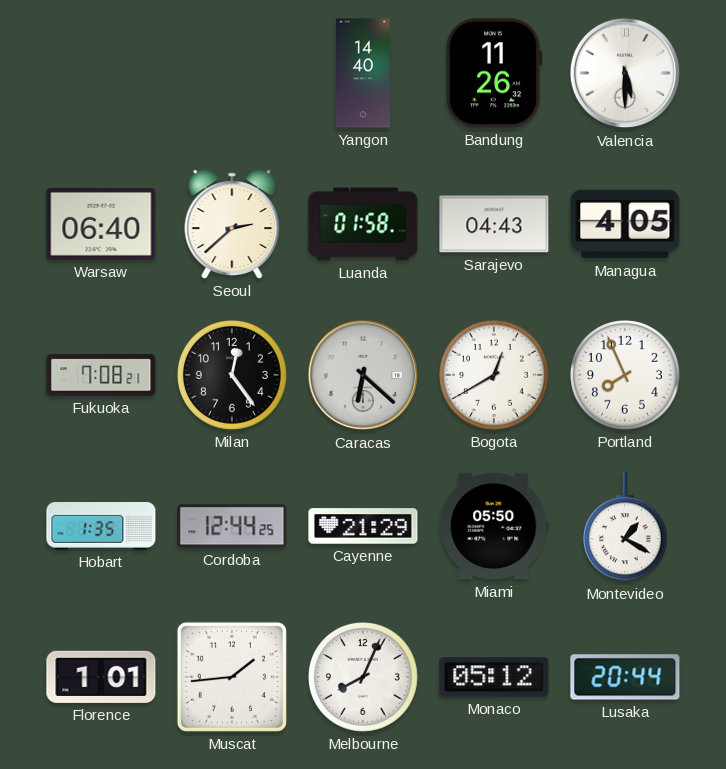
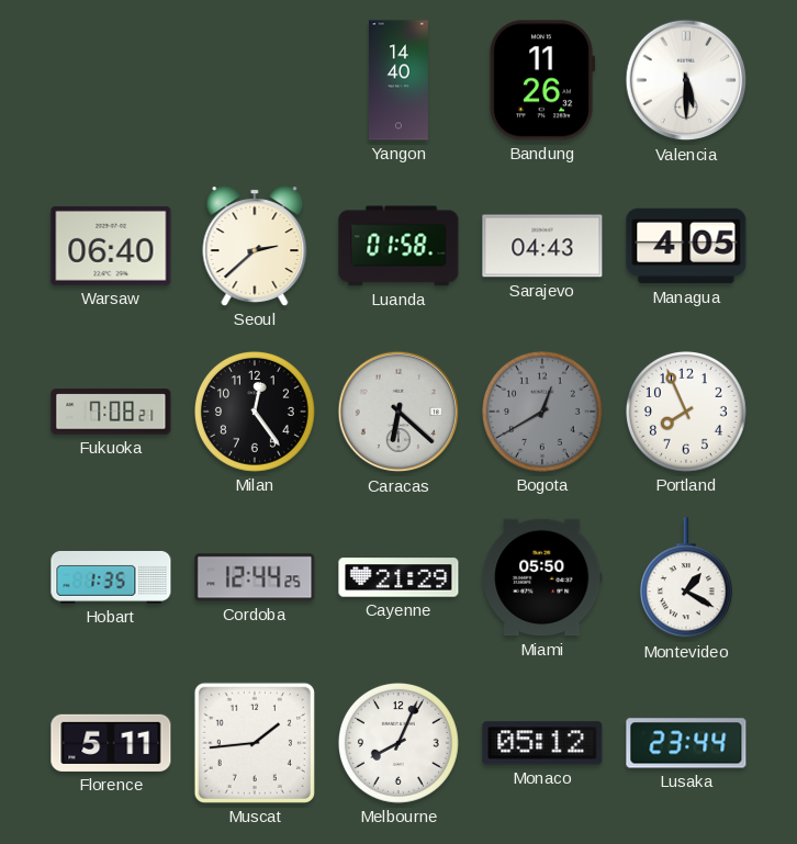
Bogota dial: white -> grey
Florence: 1:01 -> 5:11
Lusaka: 20:44 -> 23:44
